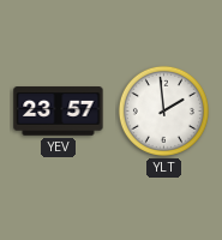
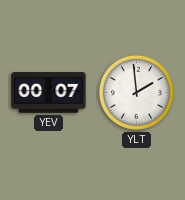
YEV: 23:57 -> 00:07
